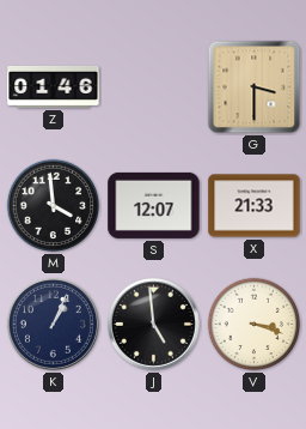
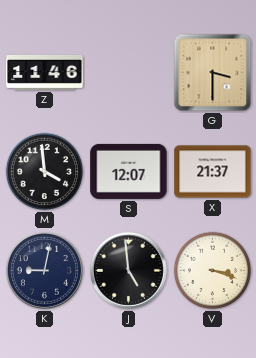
Z: 01:46 -> 11:46
X: 21:33 -> 21:37
K: 1:04 -> 9:02
